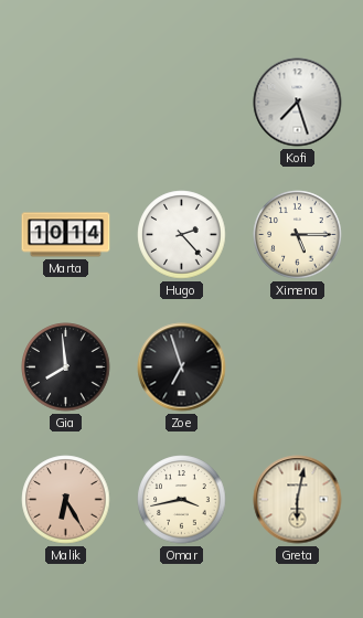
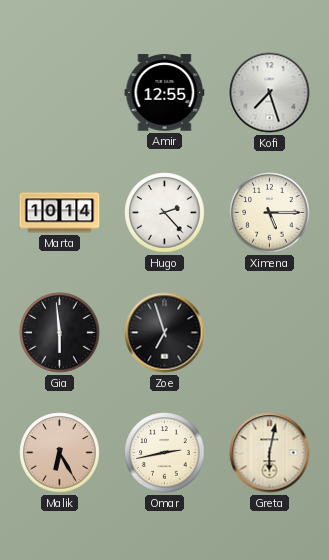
Amir: none -> 12:55
Gia: 7:59 -> 5:59
Omar: 3:43 -> 2:43
